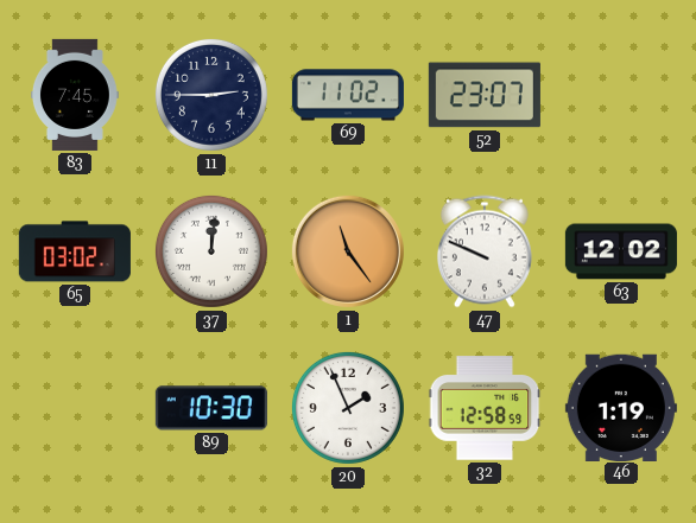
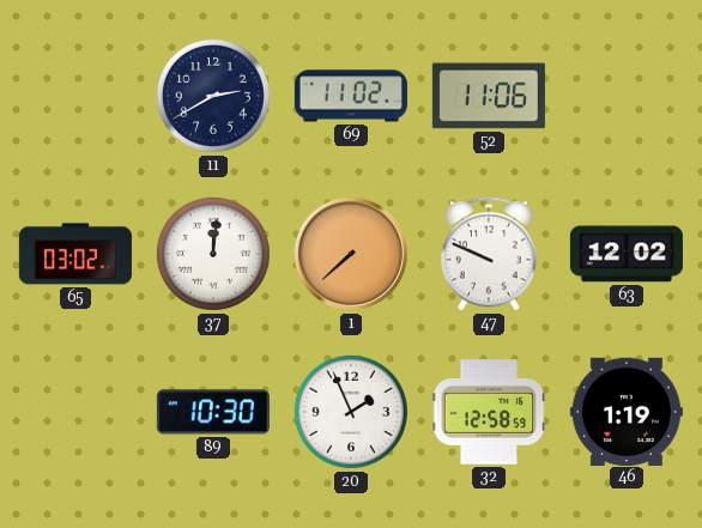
83: 7:45 -> none
11: 2:45 -> 2:40
52: 23:07 -> 11:06
1: 11:24 -> 7:38
